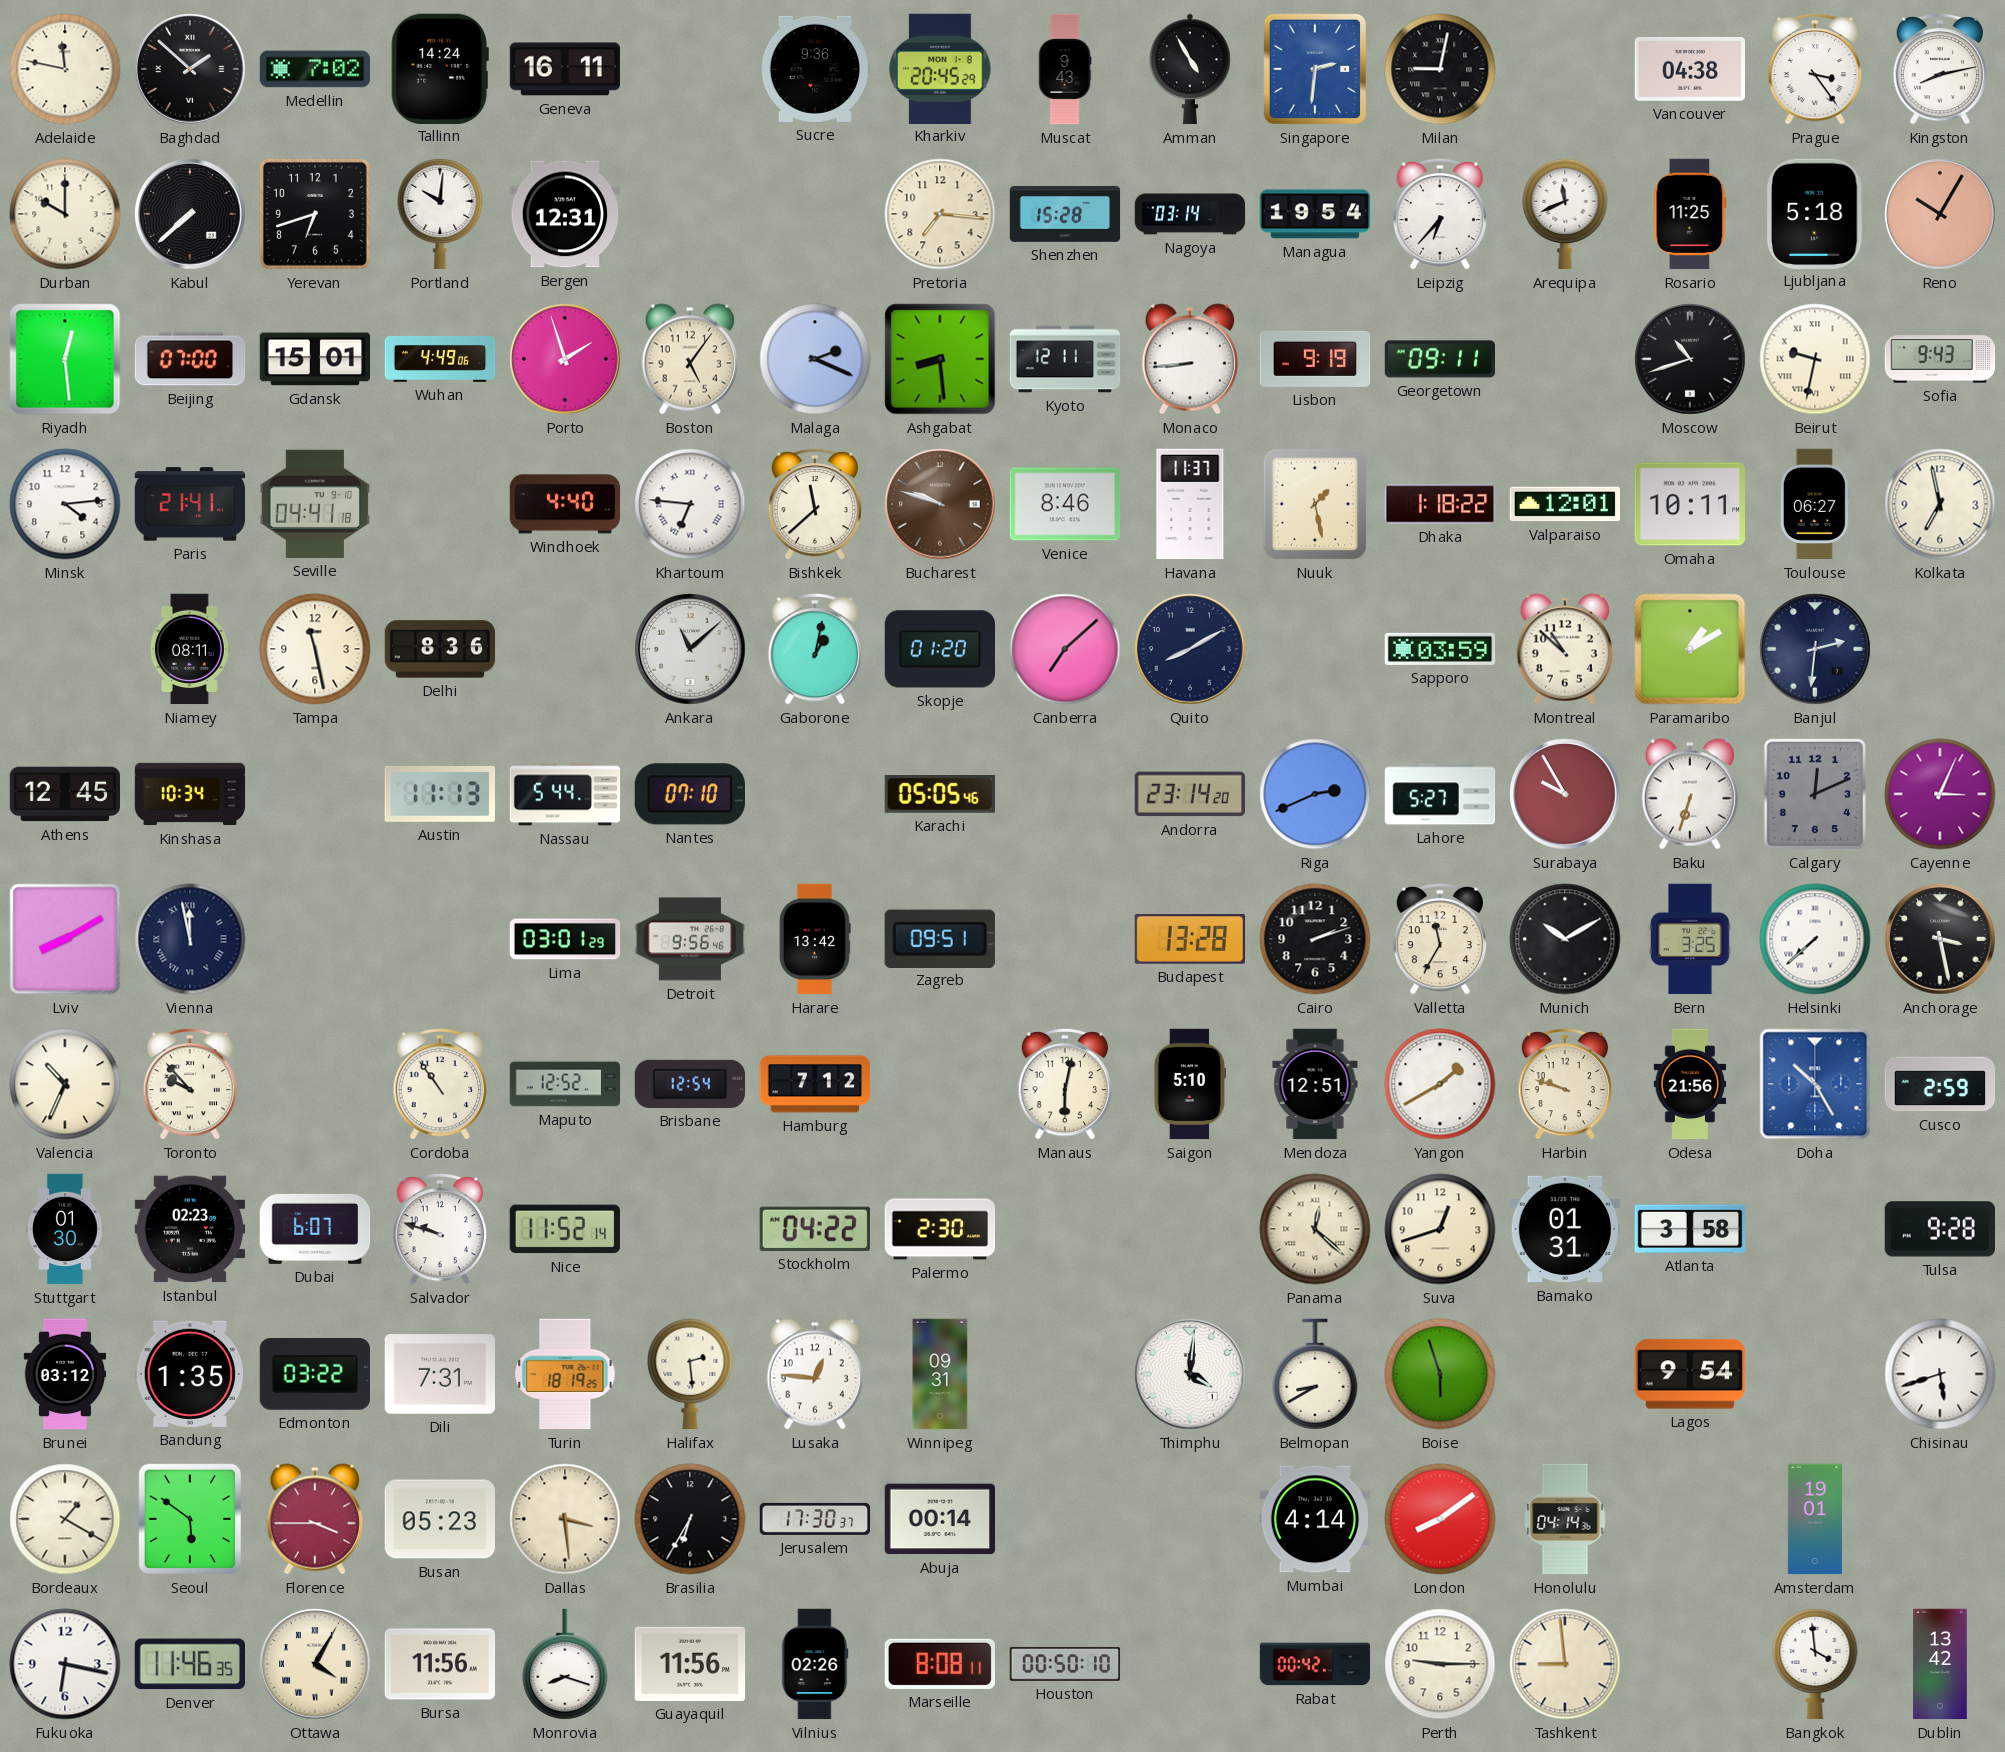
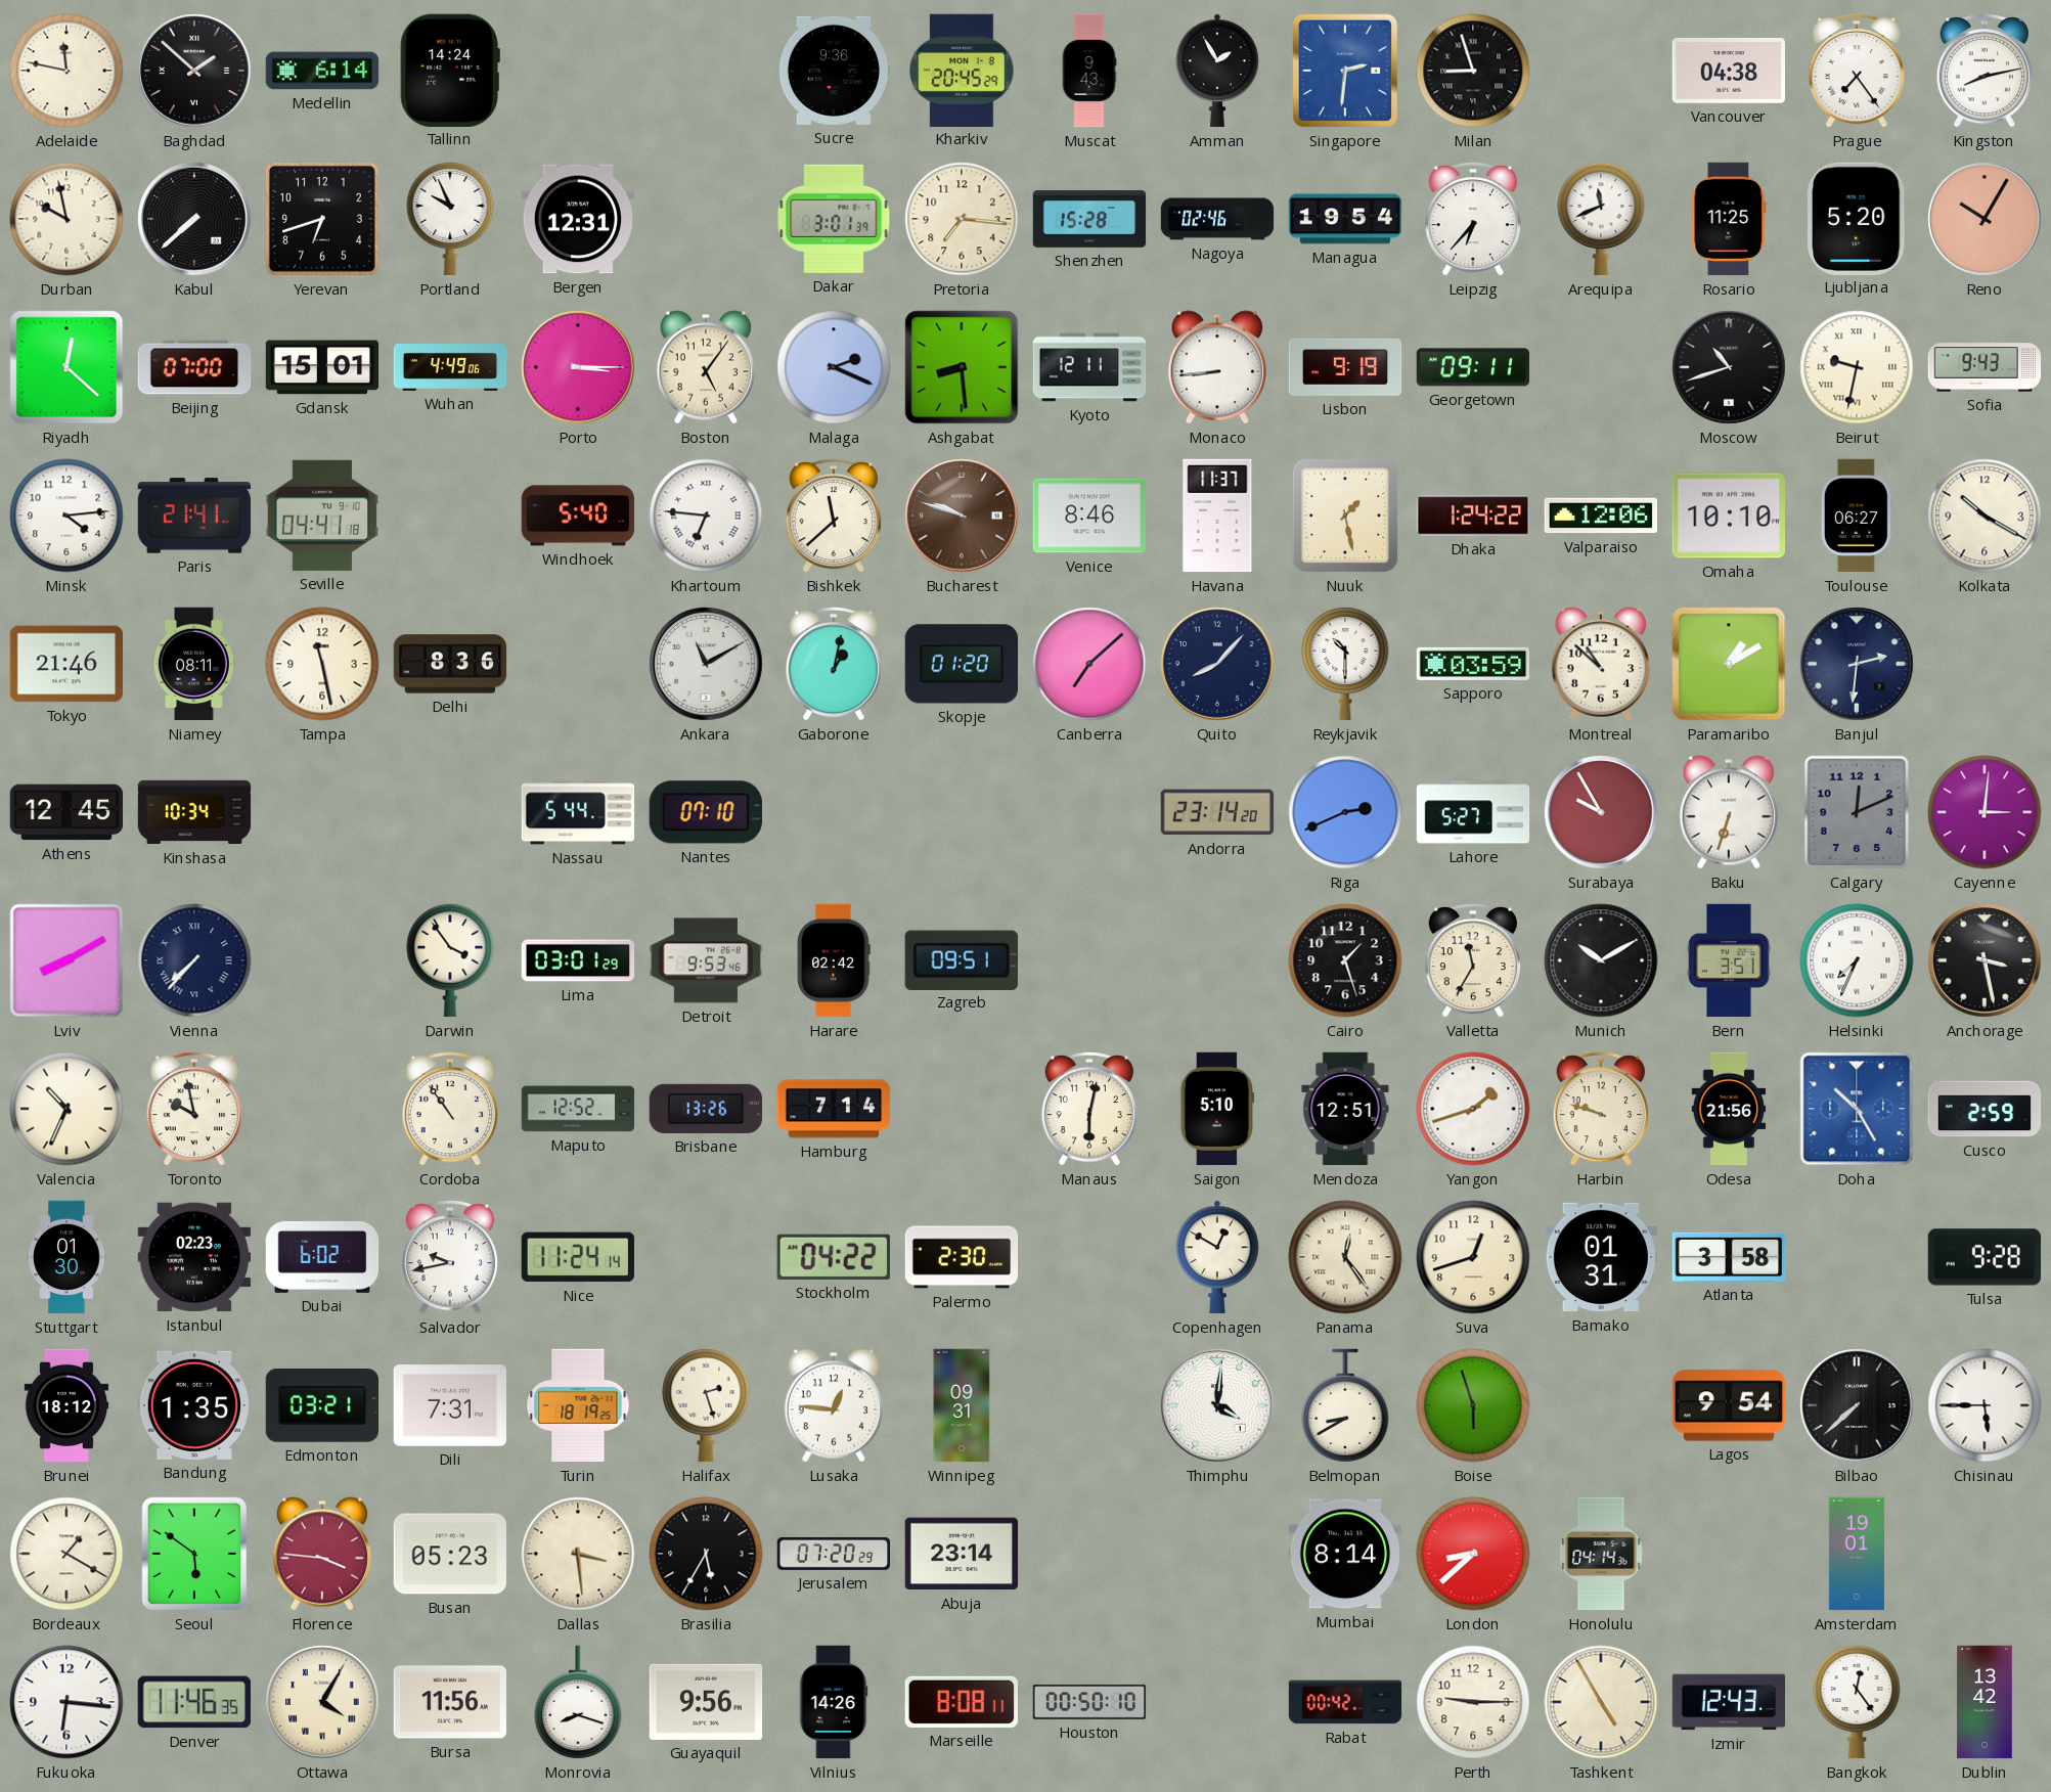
Medellin: 7:02 -> 6:14
Geneva: 16:11 -> none
Amman: 4:55 -> 1:55
Milan: 9:02 -> 8:57
Prague: 3:24 -> 7:24
Durban: 10:00 -> 9:58
Portland: 10:01 -> 9:56
Dakar: none -> 3:01
Nagoya: 03:14 -> 02:46
Ljubljana: 5:18 -> 5:20
Riyadh: 12:29 -> 12:22
Porto: 1:57 -> 3:15
Windhoek: 4:40 -> 5:40
Dhaka: 1:18 -> 1:24
Valparaiso: 12:01 -> 12:06
Omaha: 10:11 -> 10:10
Kolkata: 6:58 -> 10:20
Tokyo: none -> 21:46
Ankara: 11:08 -> 11:10
Quito: 8:10 -> 8:07
Reykjavik: none -> 10:30
Austin: 11:13 -> none
Karachi: 05:05 -> none
Cayenne: 3:04 -> 3:01
Vienna: 11:58 -> 7:37
Darwin: none -> 3:54
Detroit: 9:56 -> 9:53
Harare: 13:42 -> 02:42
Budapest: 13:28 -> none
Cairo: 2:12 -> 1:27
Bern: 3:25 -> 3:51
Helsinki: 7:38 -> 7:34
Toronto: 9:53 -> 9:58
Brisbane: 12:54 -> 13:26
Hamburg: 7:12 -> 7:14
Yangon: 1:40 -> 1:42
Dubai: 6:07 -> 6:02
Salvador: 9:48 -> 9:43
Nice: 11:52 -> 11:24
Copenhagen: none -> 12:50
Panama: 12:22 -> 12:24
Brunei: 03:12 -> 18:12
Edmonton: 03:22 -> 03:21
Halifax: 2:29 -> 2:27
Bilbao: none -> 7:38
Chisinau: 5:42 -> 5:45
Florence: 3:45 -> 3:46
Brasilia: 6:35 -> 5:35
Jerusalem: 17:30 -> 07:20
Abuja: 00:14 -> 23:14
Mumbai: 4:14 -> 8:14
London: 8:09 -> 8:38
Fukuoka: 6:17 -> 6:16
Guayaquil: 11:56 -> 9:56
Vilnius: 02:26 -> 14:26
Tashkent: 8:59 -> 4:55
Izmir: none -> 12:43
Bangkok: 3:59 -> 12:24
